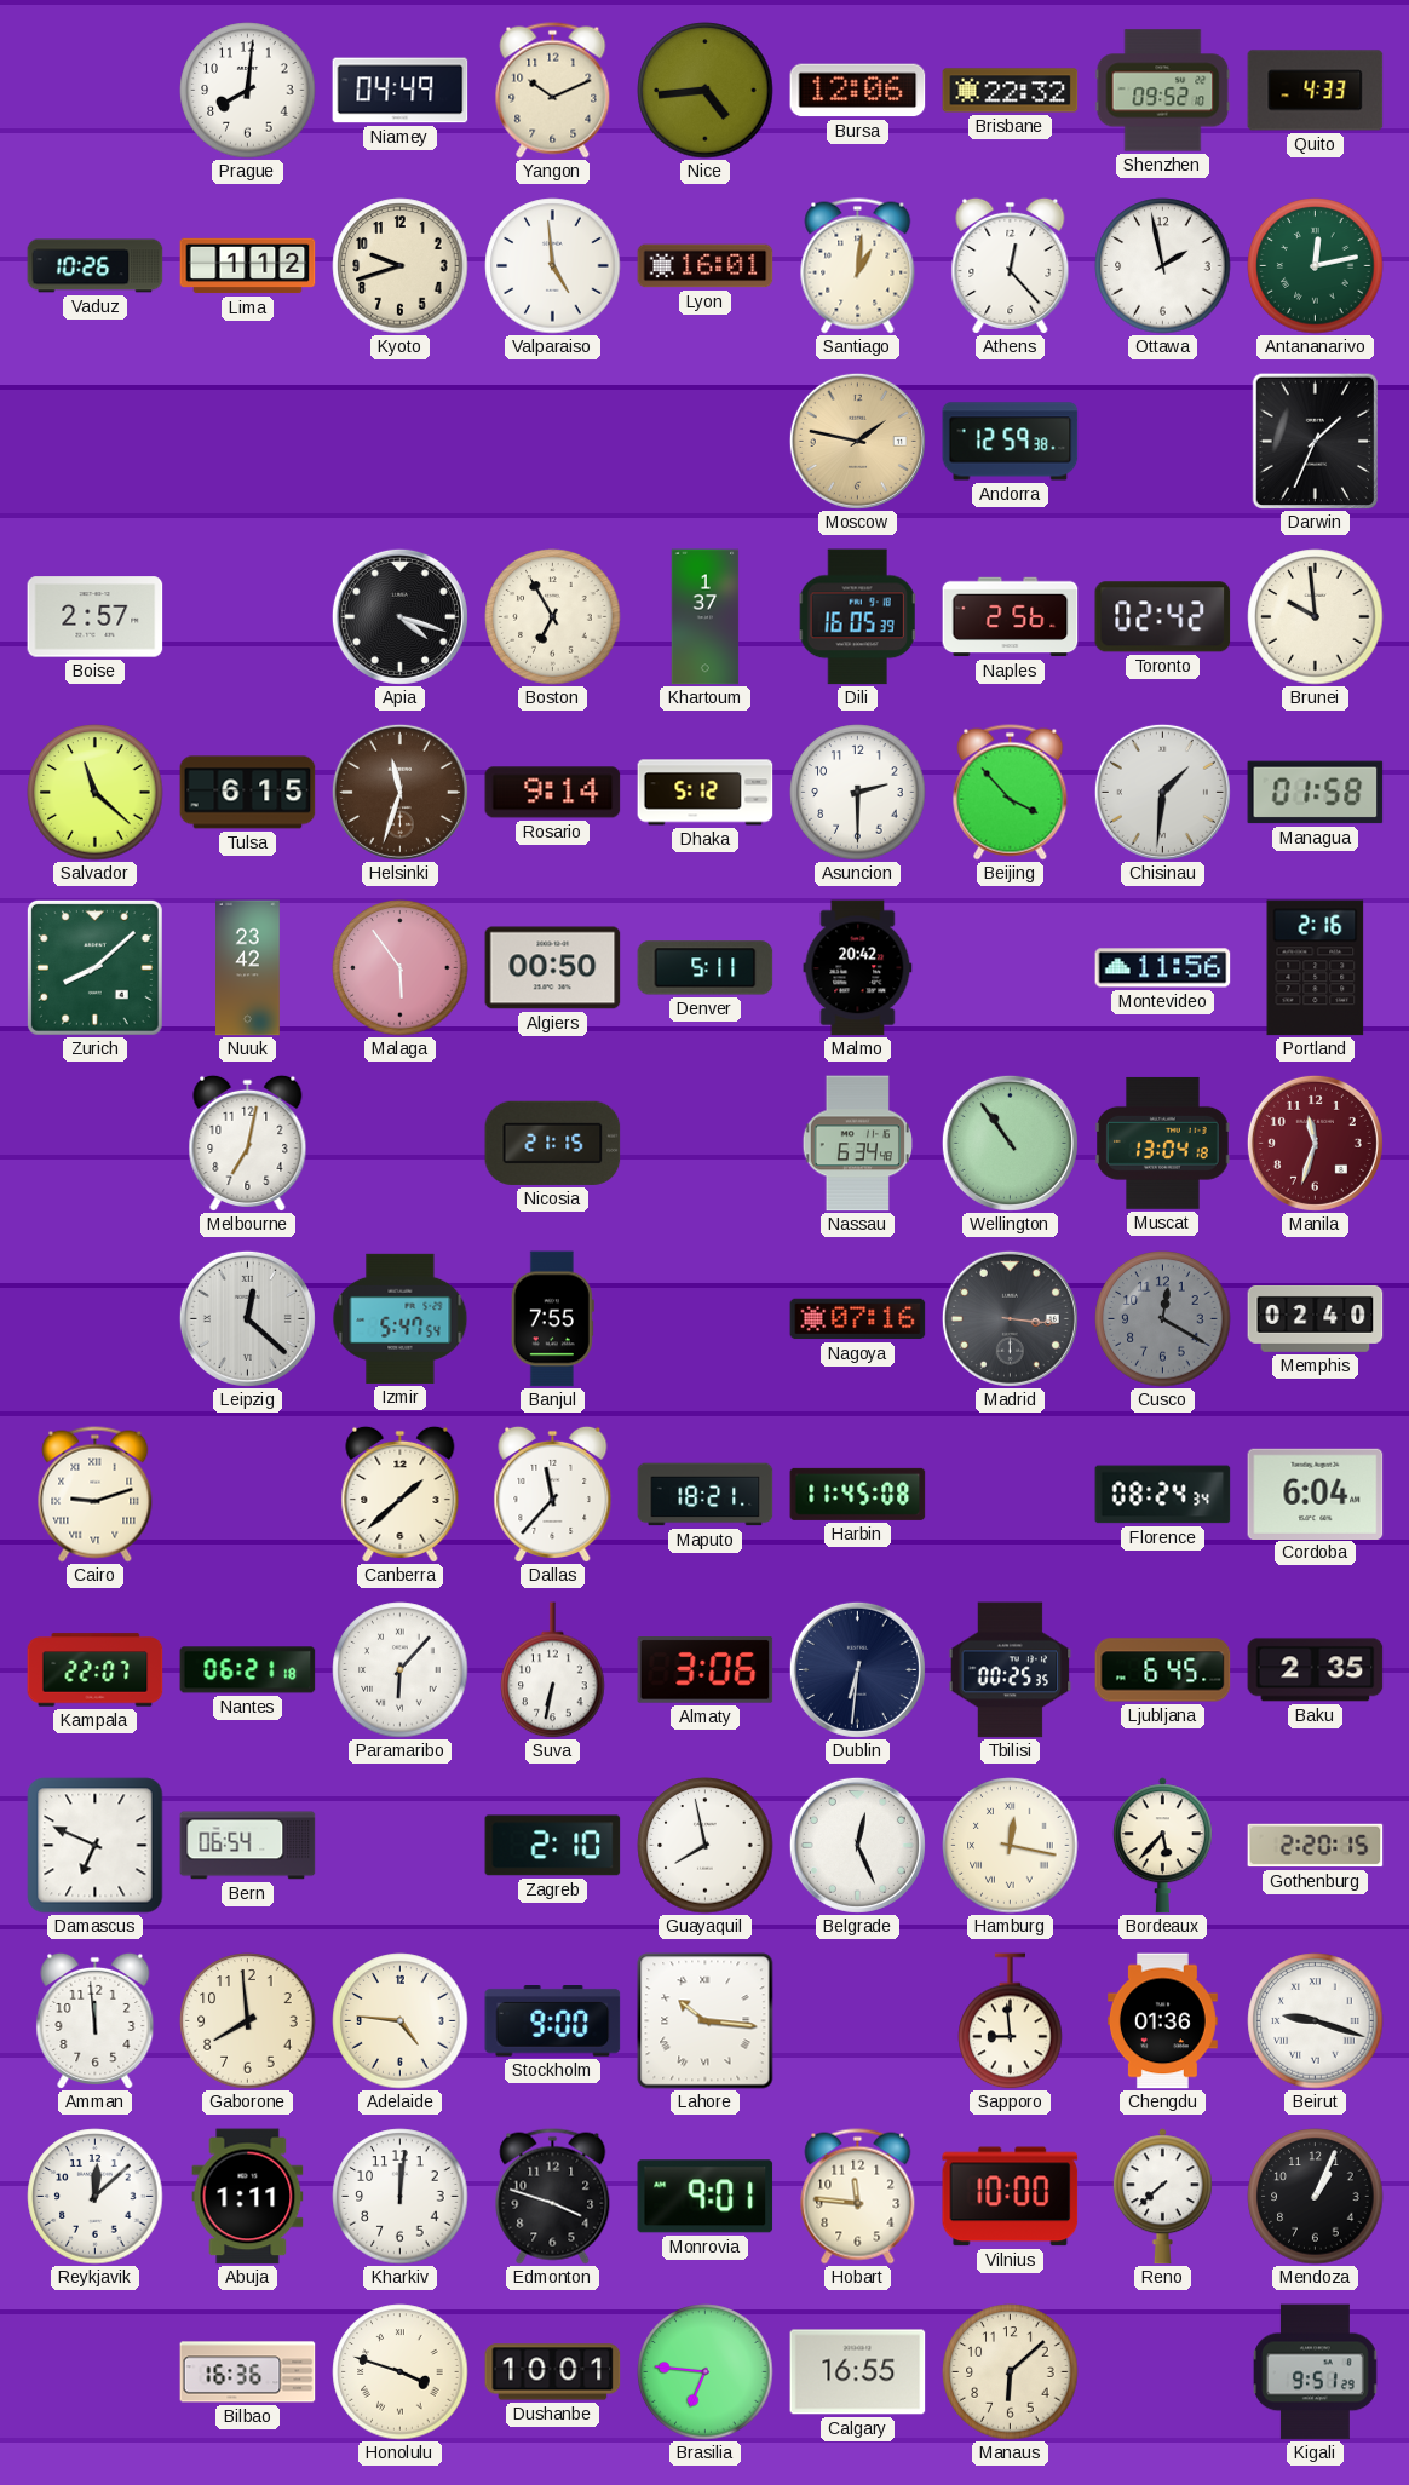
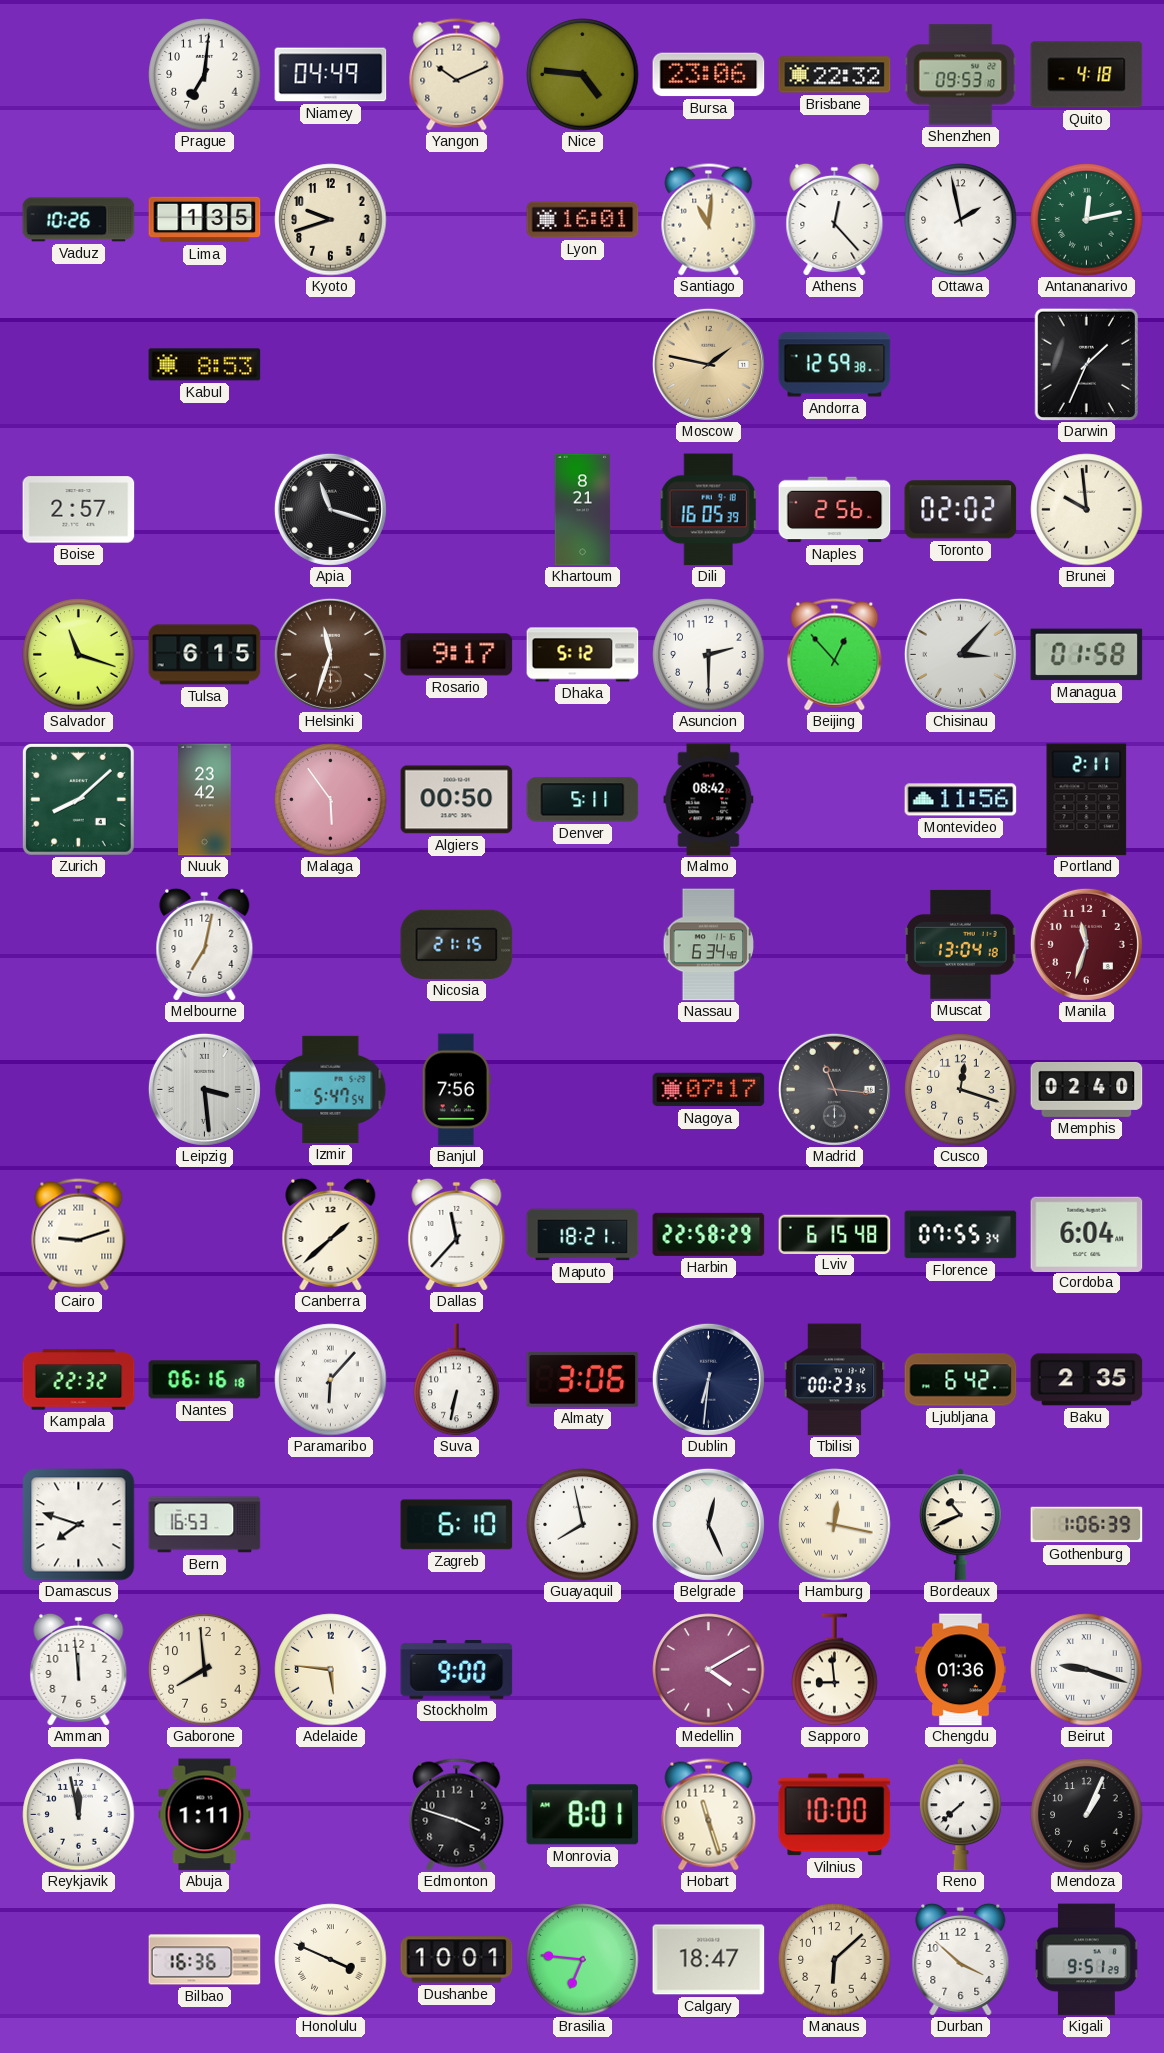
Prague: 8:01 -> 7:01
Nice: 4:44 -> 4:46
Bursa: 12:06 -> 23:06
Shenzhen: 09:52 -> 09:53
Quito: 4:33 -> 4:18
Lima: 1:12 -> 1:35
Valparaiso: 4:59 -> none
Santiago: 1:01 -> 11:01
Kabul: none -> 8:53
Apia: 4:18 -> 11:18
Boston: 6:55 -> none
Khartoum: 1:37 -> 8:21
Toronto: 02:42 -> 02:02
Salvador: 11:22 -> 11:18
Rosario: 9:14 -> 9:17
Beijing: 3:53 -> 12:53
Chisinau: 1:31 -> 3:07
Malmo: 20:42 -> 08:42
Portland: 2:16 -> 2:11
Wellington: 10:54 -> none
Leipzig: 12:22 -> 3:29
Banjul: 7:55 -> 7:56
Nagoya: 07:16 -> 07:17
Madrid: 3:16 -> 11:16
Cusco: 12:20 -> 12:18
Cusco dial: grey -> cream
Harbin: 11:45 -> 22:58
Lviv: none -> 6:15
Florence: 08:24 -> 07:55
Kampala: 22:07 -> 22:32
Nantes: 06:21 -> 06:16
Tbilisi: 00:25 -> 00:23
Ljubljana: 6:45 -> 6:42
Damascus: 6:49 -> 7:48
Bern: 06:54 -> 16:53
Zagreb: 2:10 -> 6:10
Bordeaux: 5:37 -> 10:41
Gothenburg: 2:20 -> 1:06
Adelaide: 4:46 -> 5:46
Lahore: 10:16 -> none
Medellin: none -> 4:10
Reykjavik: 12:08 -> 11:58
Kharkiv: 12:01 -> none
Monrovia: 9:01 -> 8:01
Hobart: 11:46 -> 11:27
Honolulu: 3:48 -> 3:49
Calgary: 16:55 -> 18:47
Durban: none -> 3:52
